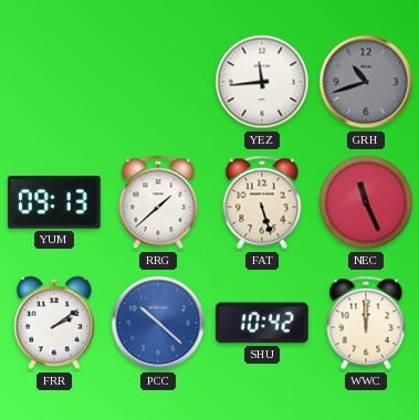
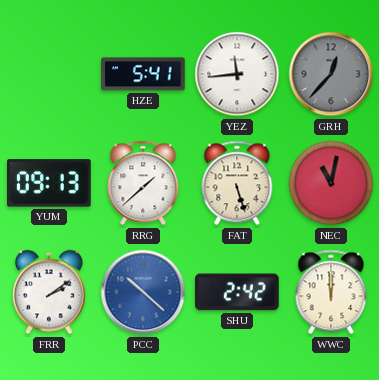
HZE: none -> 5:41
GRH: 10:42 -> 12:37
NEC: 11:26 -> 11:02
SHU: 10:42 -> 2:42
